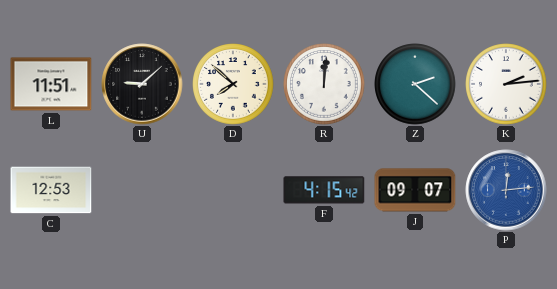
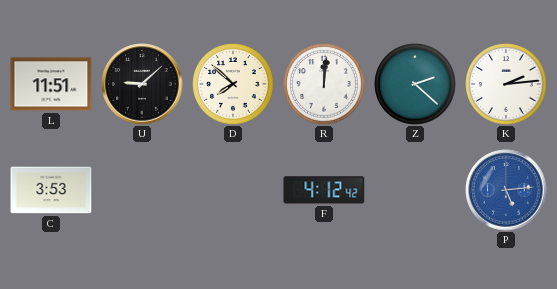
C: 12:53 -> 3:53
F: 4:15 -> 4:12
J: 09:07 -> none
P: 12:14 -> 5:14
